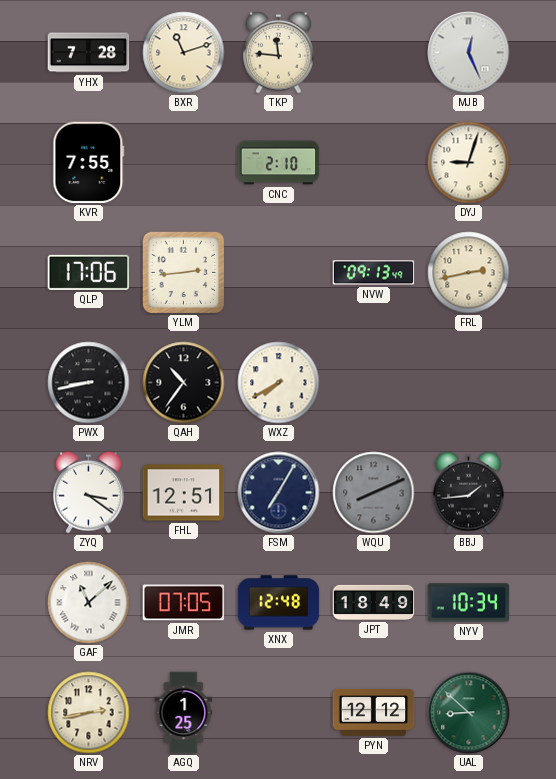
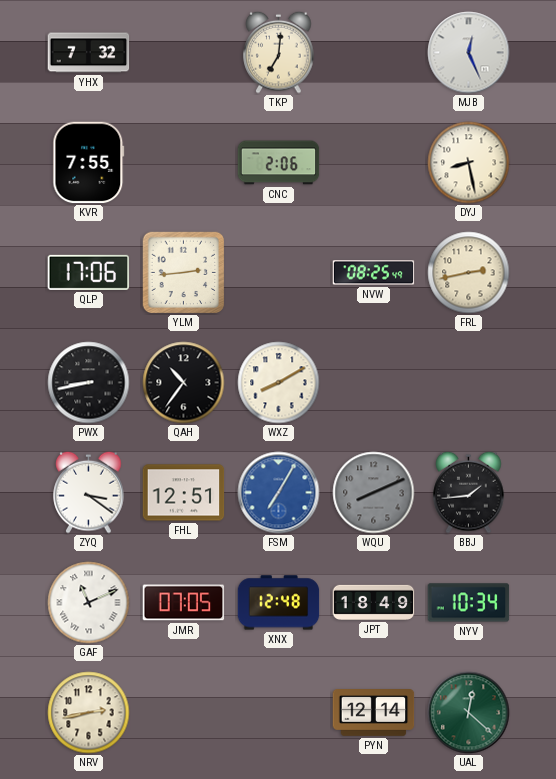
YHX: 7:28 -> 7:32
BXR: 11:12 -> none
TKP: 11:46 -> 7:01
CNC: 2:10 -> 2:06
DYJ: 9:03 -> 8:28
NVW: 09:13 -> 08:25
WXZ: 7:40 -> 8:10
FSM dial: navy -> blue
GAF: 11:08 -> 11:11
AGQ: 1:25 -> none
PYN: 12:12 -> 12:14
UAL: 8:52 -> 12:22
